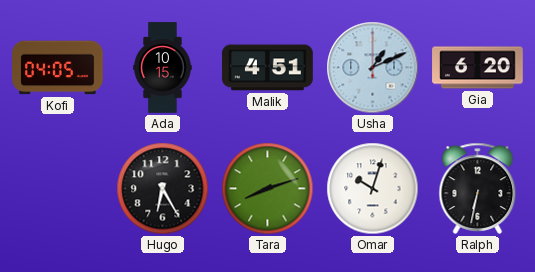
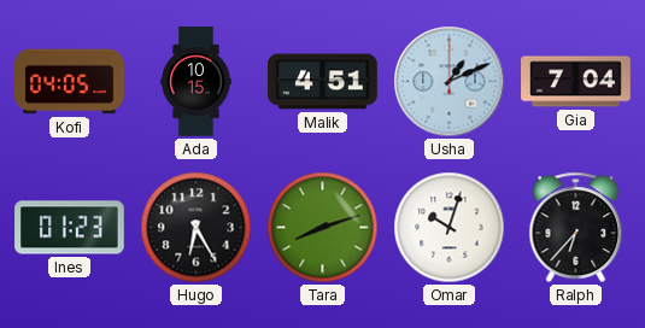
Gia: 6:20 -> 7:04
Ines: none -> 01:23
Ralph: 6:32 -> 6:37
